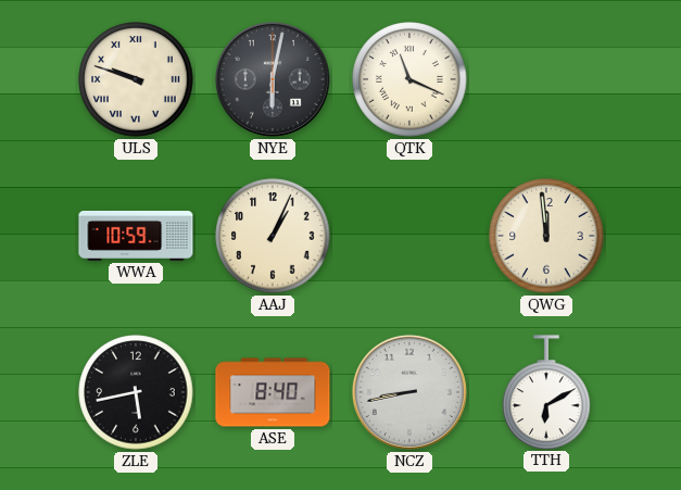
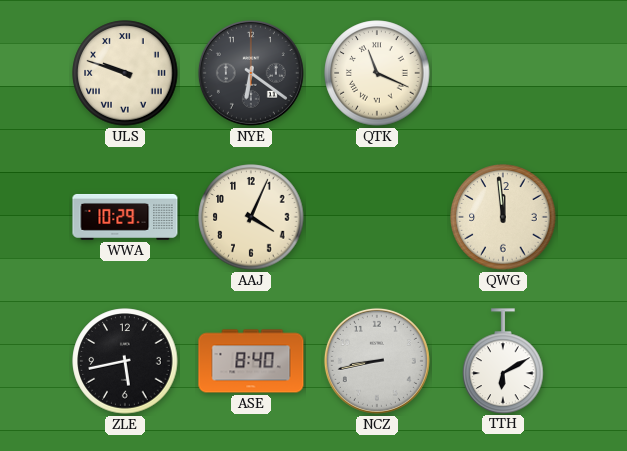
NYE: 6:02 -> 6:21
WWA: 10:59 -> 10:29
AAJ: 1:04 -> 4:04
